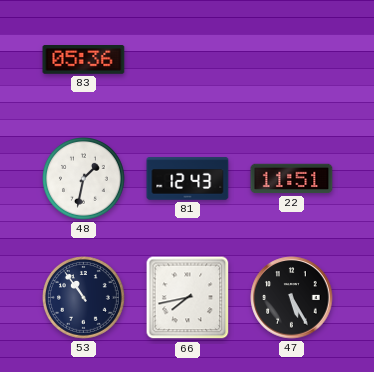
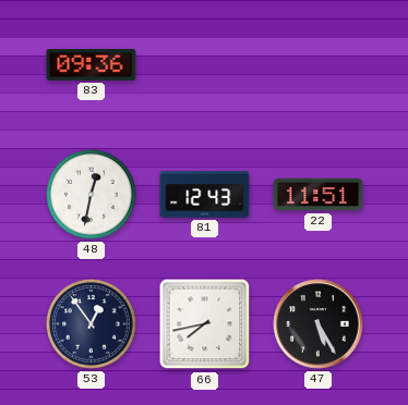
83: 05:36 -> 09:36
48: 1:32 -> 12:32
53: 10:54 -> 12:54
